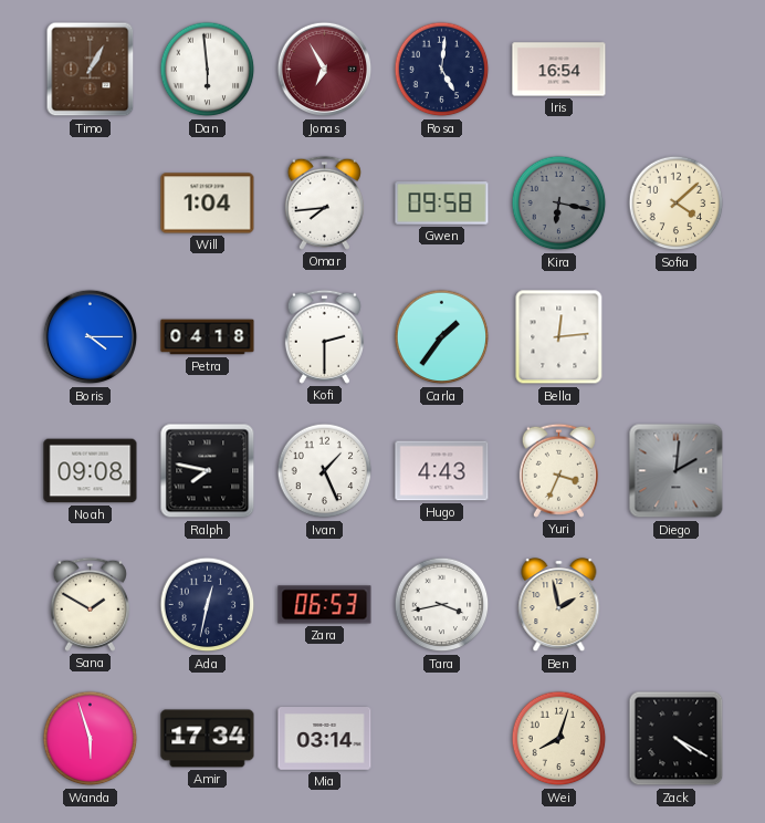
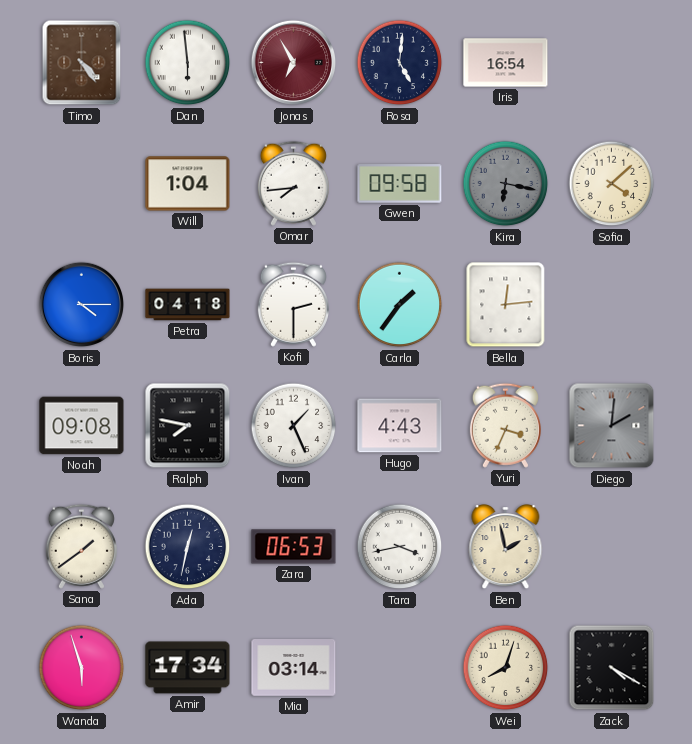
Timo: 1:05 -> 4:24
Sana: 1:50 -> 1:39
